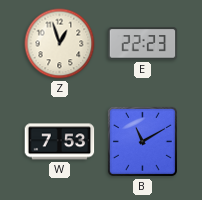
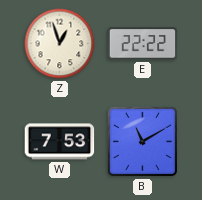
E: 22:23 -> 22:22
